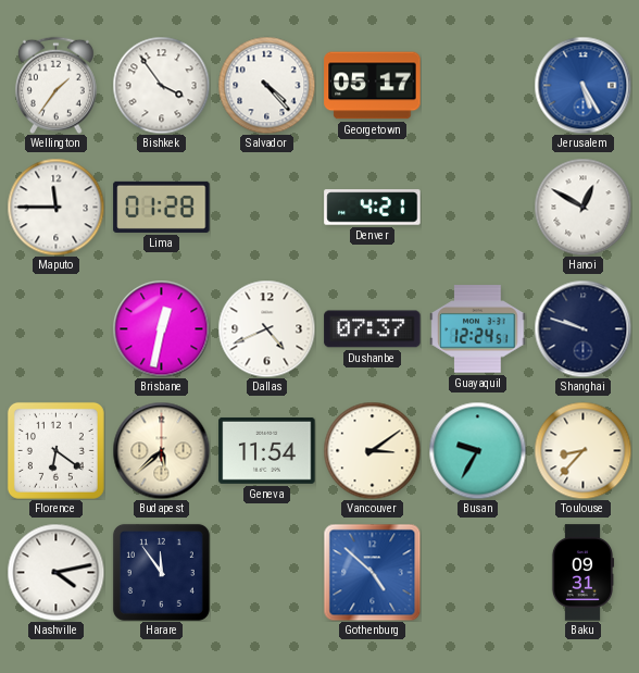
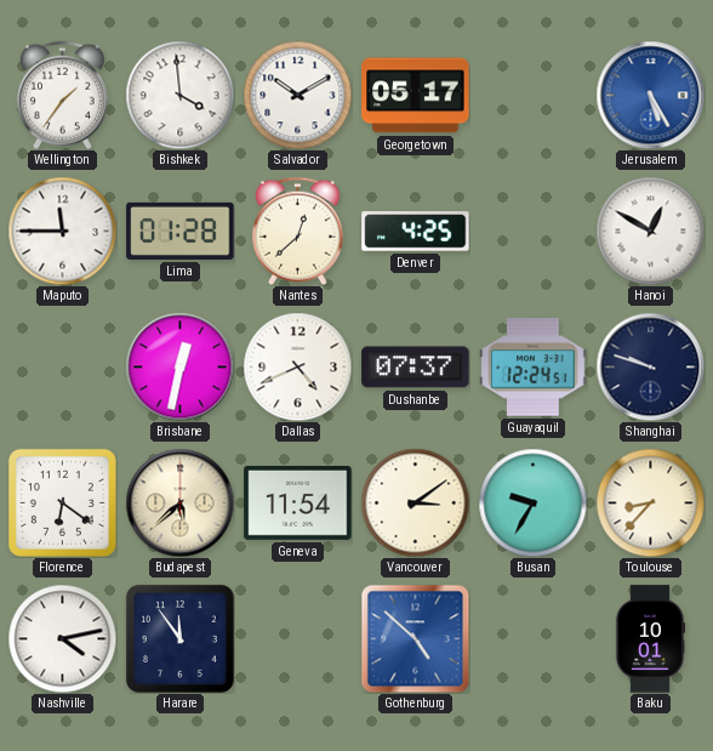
Bishkek: 3:54 -> 3:59
Salvador: 4:23 -> 10:10
Nantes: none -> 12:38
Denver: 4:21 -> 4:25
Baku: 09:31 -> 10:01
